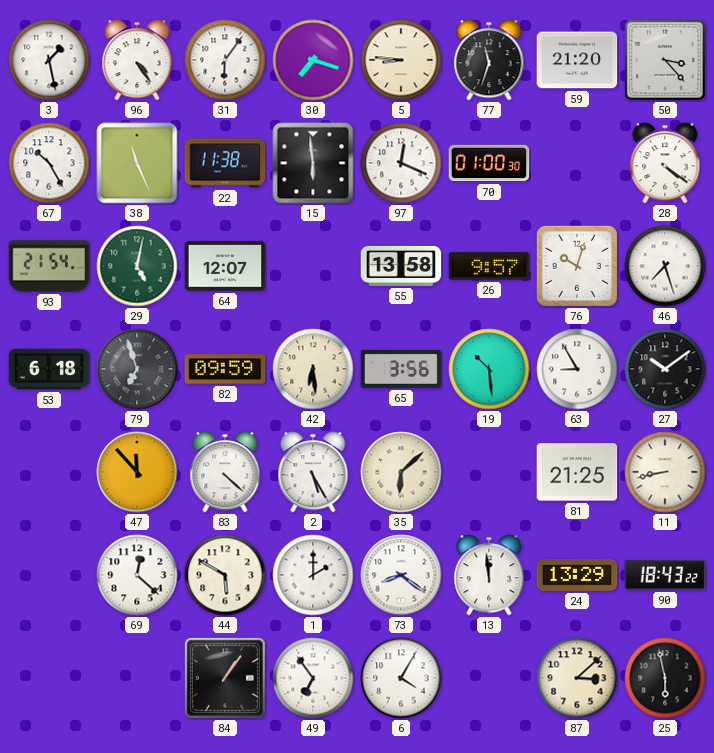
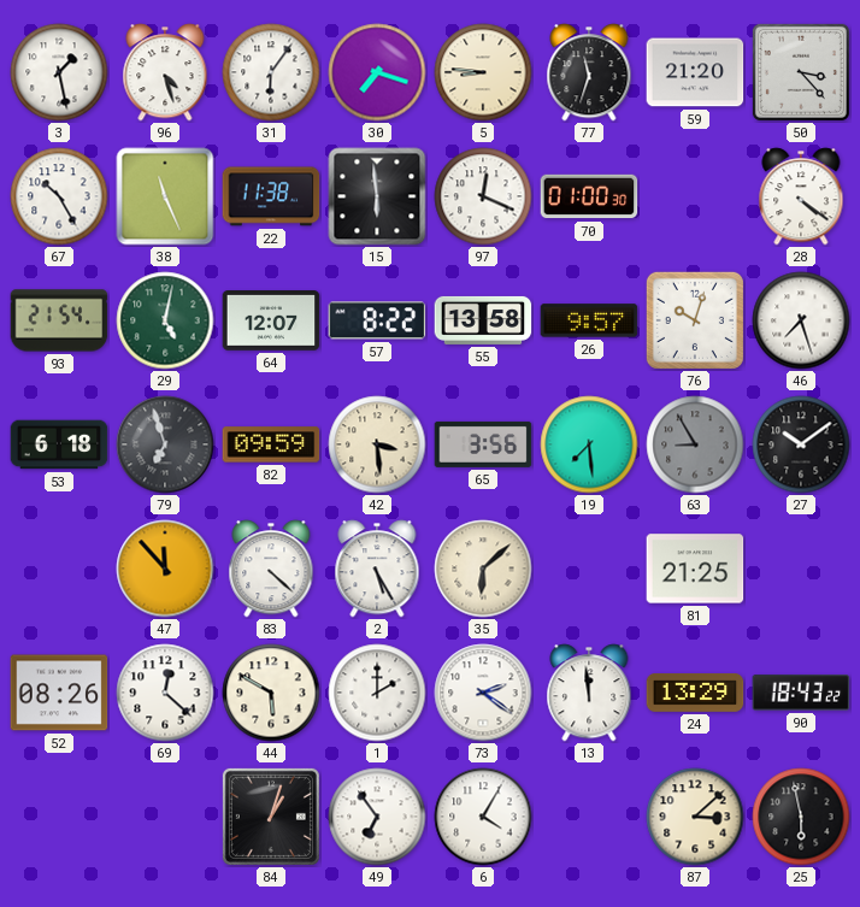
96: 4:24 -> 4:27
57: none -> 8:22
42: 6:29 -> 3:29
19: 10:29 -> 7:29
63 dial: white -> grey
11: 8:43 -> none
52: none -> 08:26
73: 8:21 -> 2:21
84: 1:06 -> 1:03
